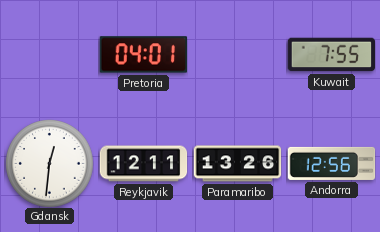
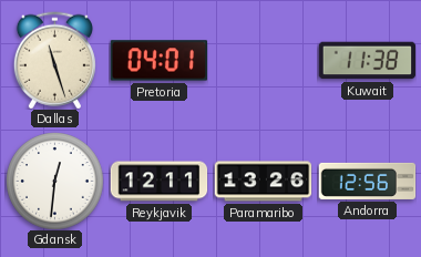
Dallas: none -> 11:27
Kuwait: 7:55 -> 11:38
